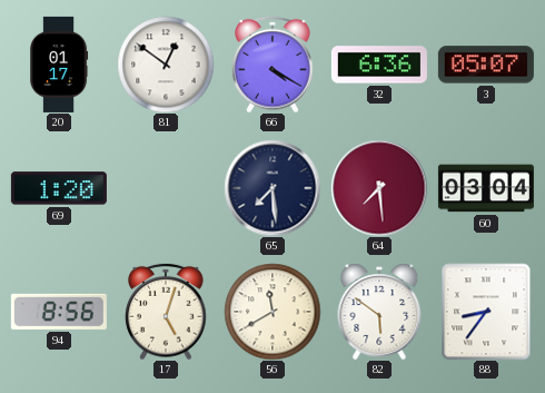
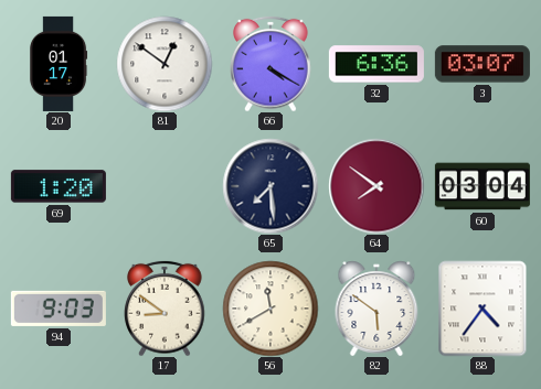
3: 05:07 -> 03:07
64: 7:29 -> 7:51
94: 8:56 -> 9:03
17: 5:03 -> 8:51
88: 8:36 -> 4:36
